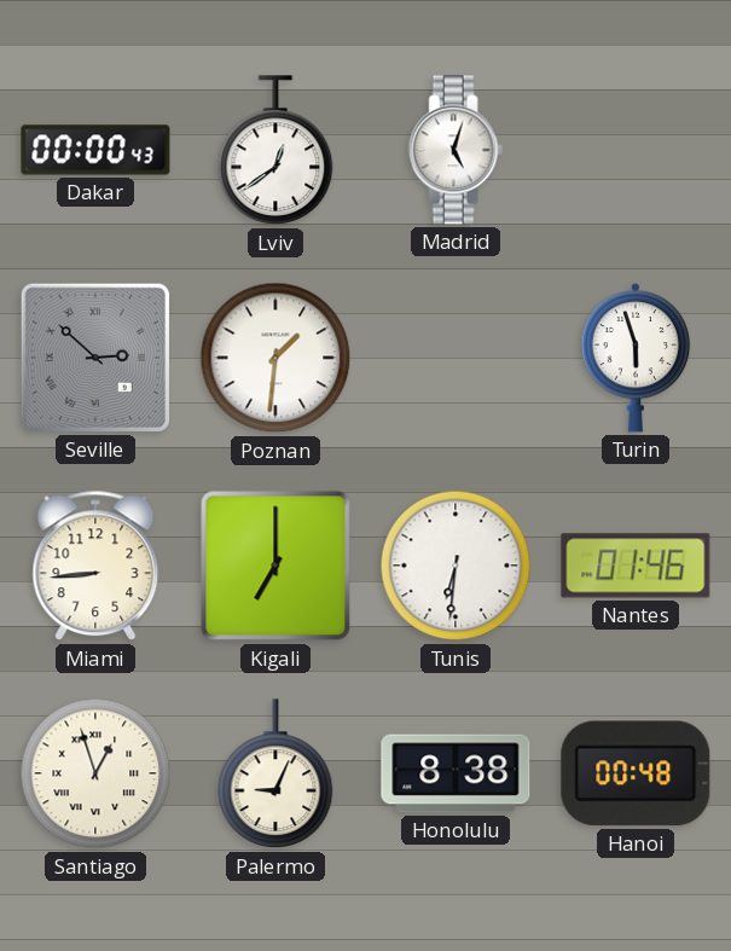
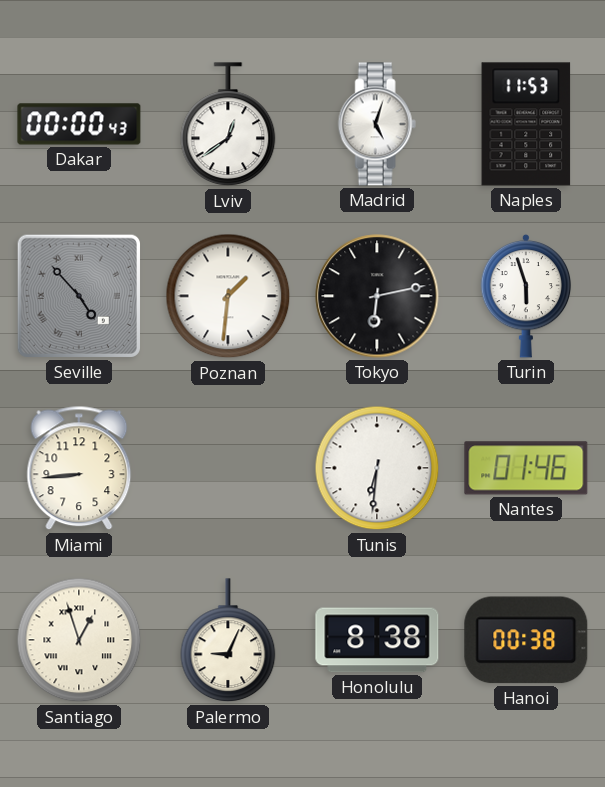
Naples: none -> 11:53
Seville: 2:52 -> 4:53
Tokyo: none -> 6:13
Kigali: 7:00 -> none
Hanoi: 00:48 -> 00:38
